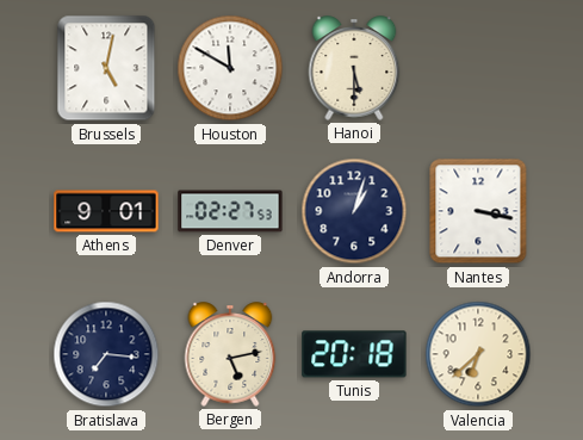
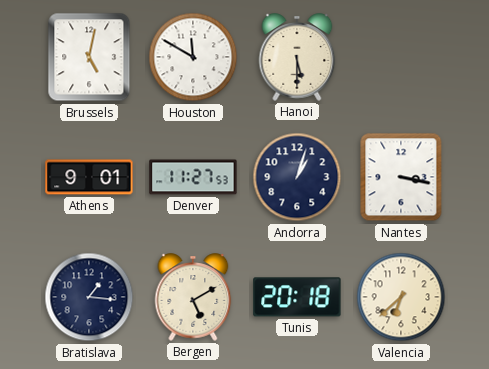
Denver: 02:27 -> 11:27
Bratislava: 7:16 -> 1:16
Bergen: 5:13 -> 5:10
